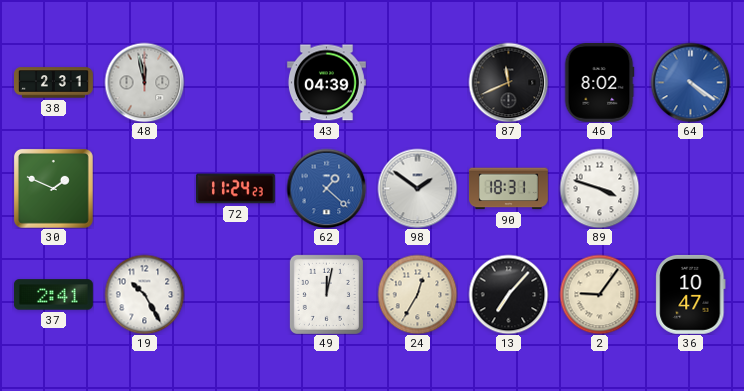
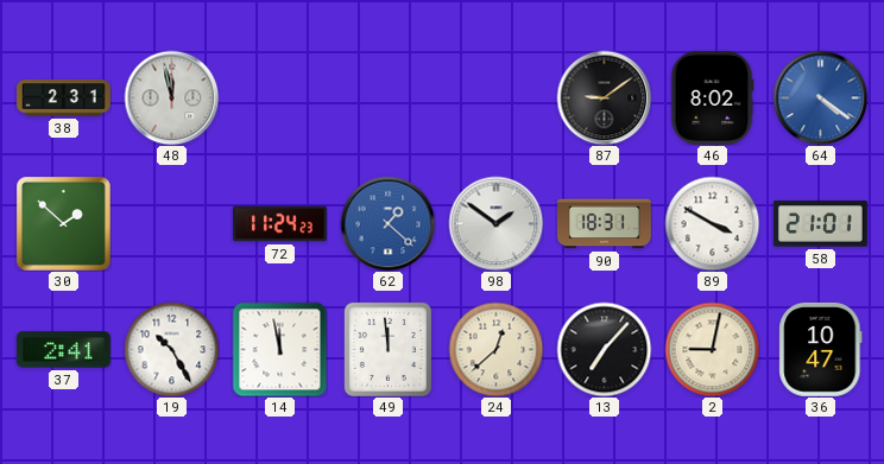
43: 04:39 -> none
87: 11:41 -> 9:09
30: 1:49 -> 1:52
89: 3:48 -> 3:50
58: none -> 21:01
14: none -> 11:58
49: 12:02 -> 11:59
24: 12:35 -> 12:38
2: 9:06 -> 9:02
